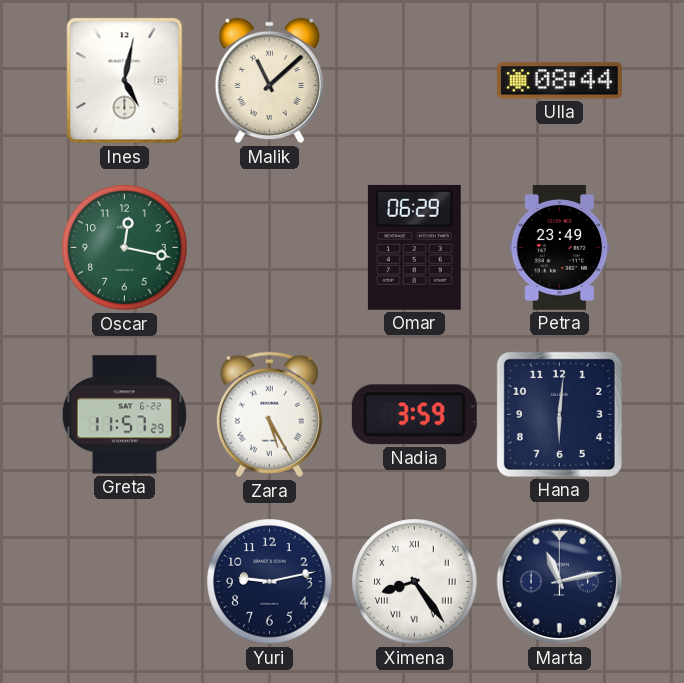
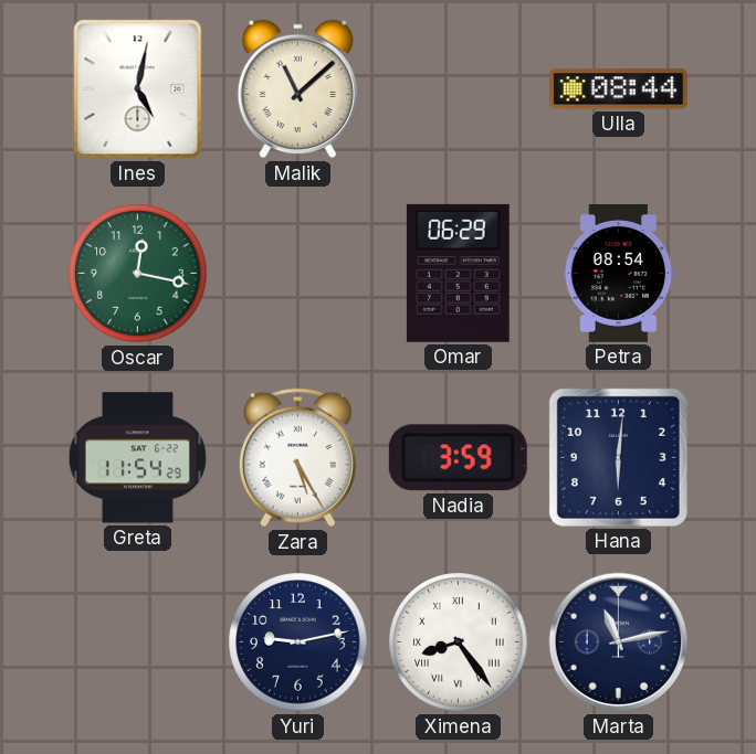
Petra: 23:49 -> 08:54
Greta: 11:57 -> 11:54
